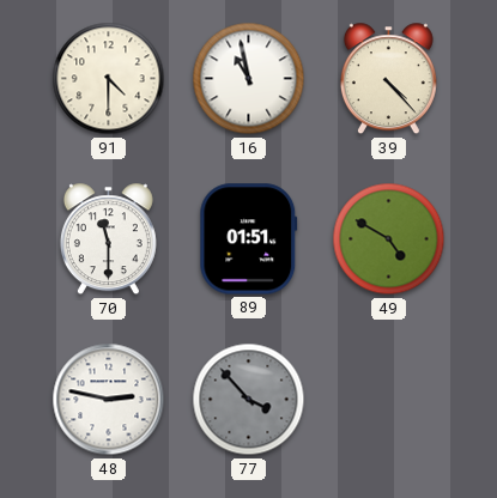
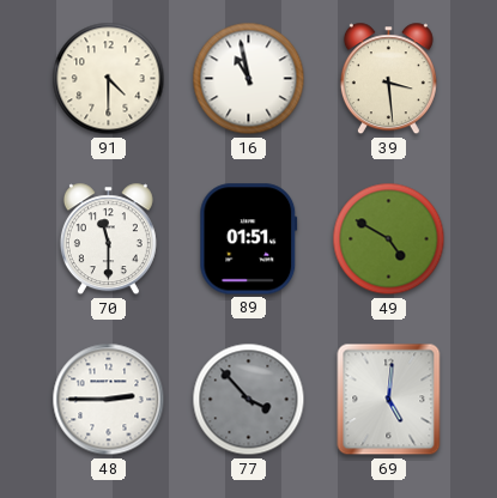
39: 4:23 -> 3:29
48: 2:47 -> 2:45
69: none -> 5:01
